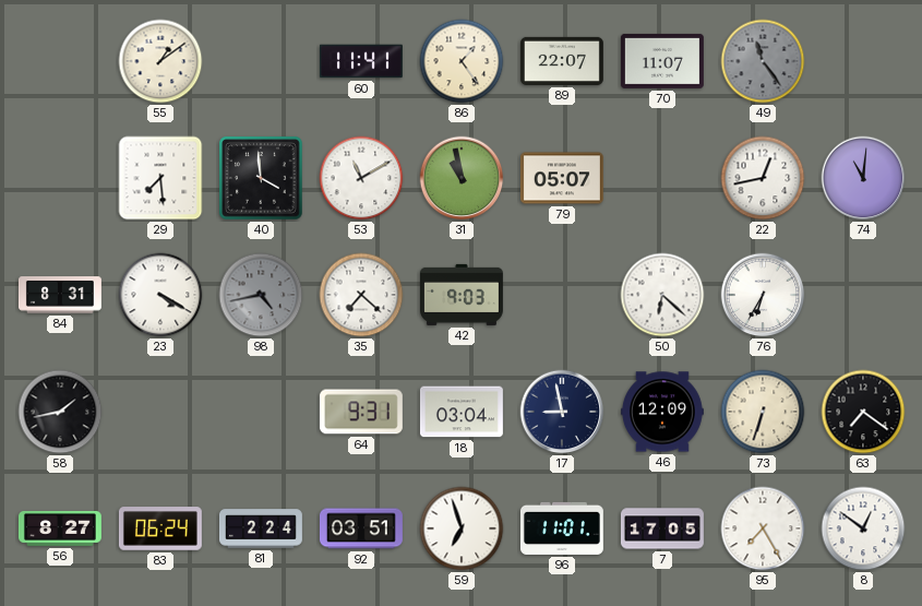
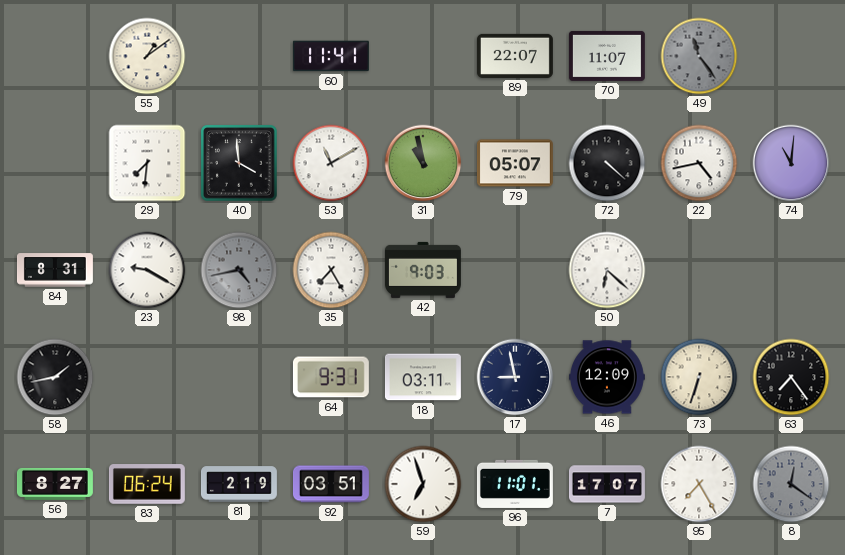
86: 1:24 -> none
29: 7:29 -> 7:31
72: none -> 4:22
22: 12:43 -> 4:43
23: 4:20 -> 9:20
35: 7:22 -> 7:25
76: 6:35 -> none
18: 03:04 -> 03:11
63: 7:21 -> 7:24
81: 2:24 -> 2:19
7: 17:05 -> 17:07
8: 12:51 -> 12:21
8 dial: white -> grey
